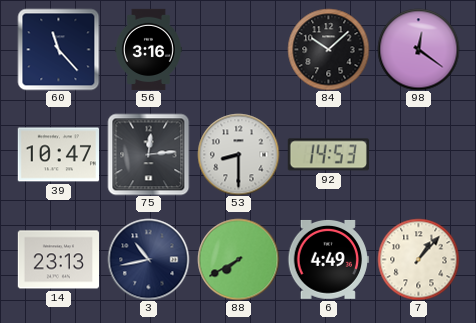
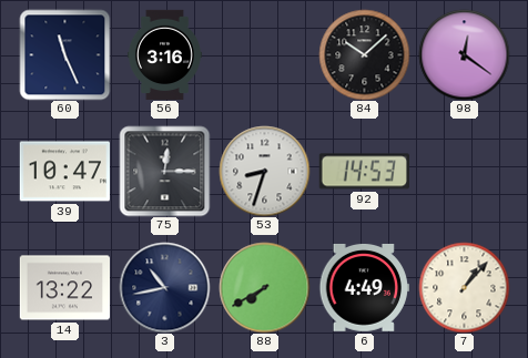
60: 11:23 -> 11:26
75: 12:14 -> 12:15
53: 8:30 -> 8:33
14: 23:13 -> 13:22
